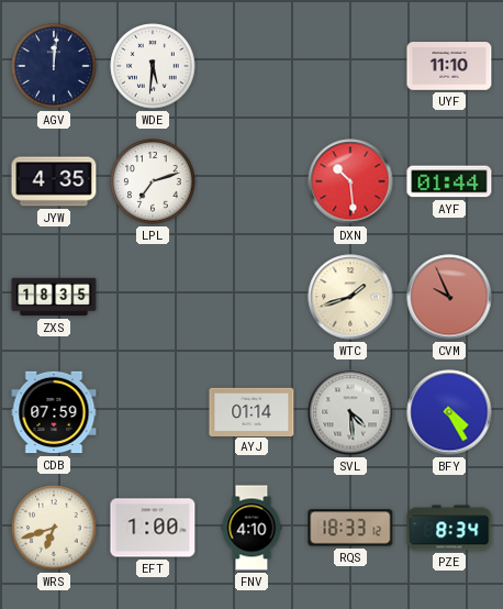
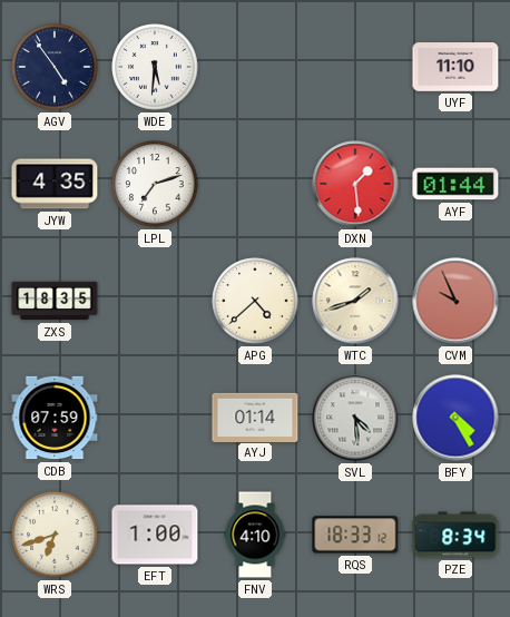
AGV: 12:01 -> 4:54
DXN: 10:29 -> 1:29
APG: none -> 4:38
